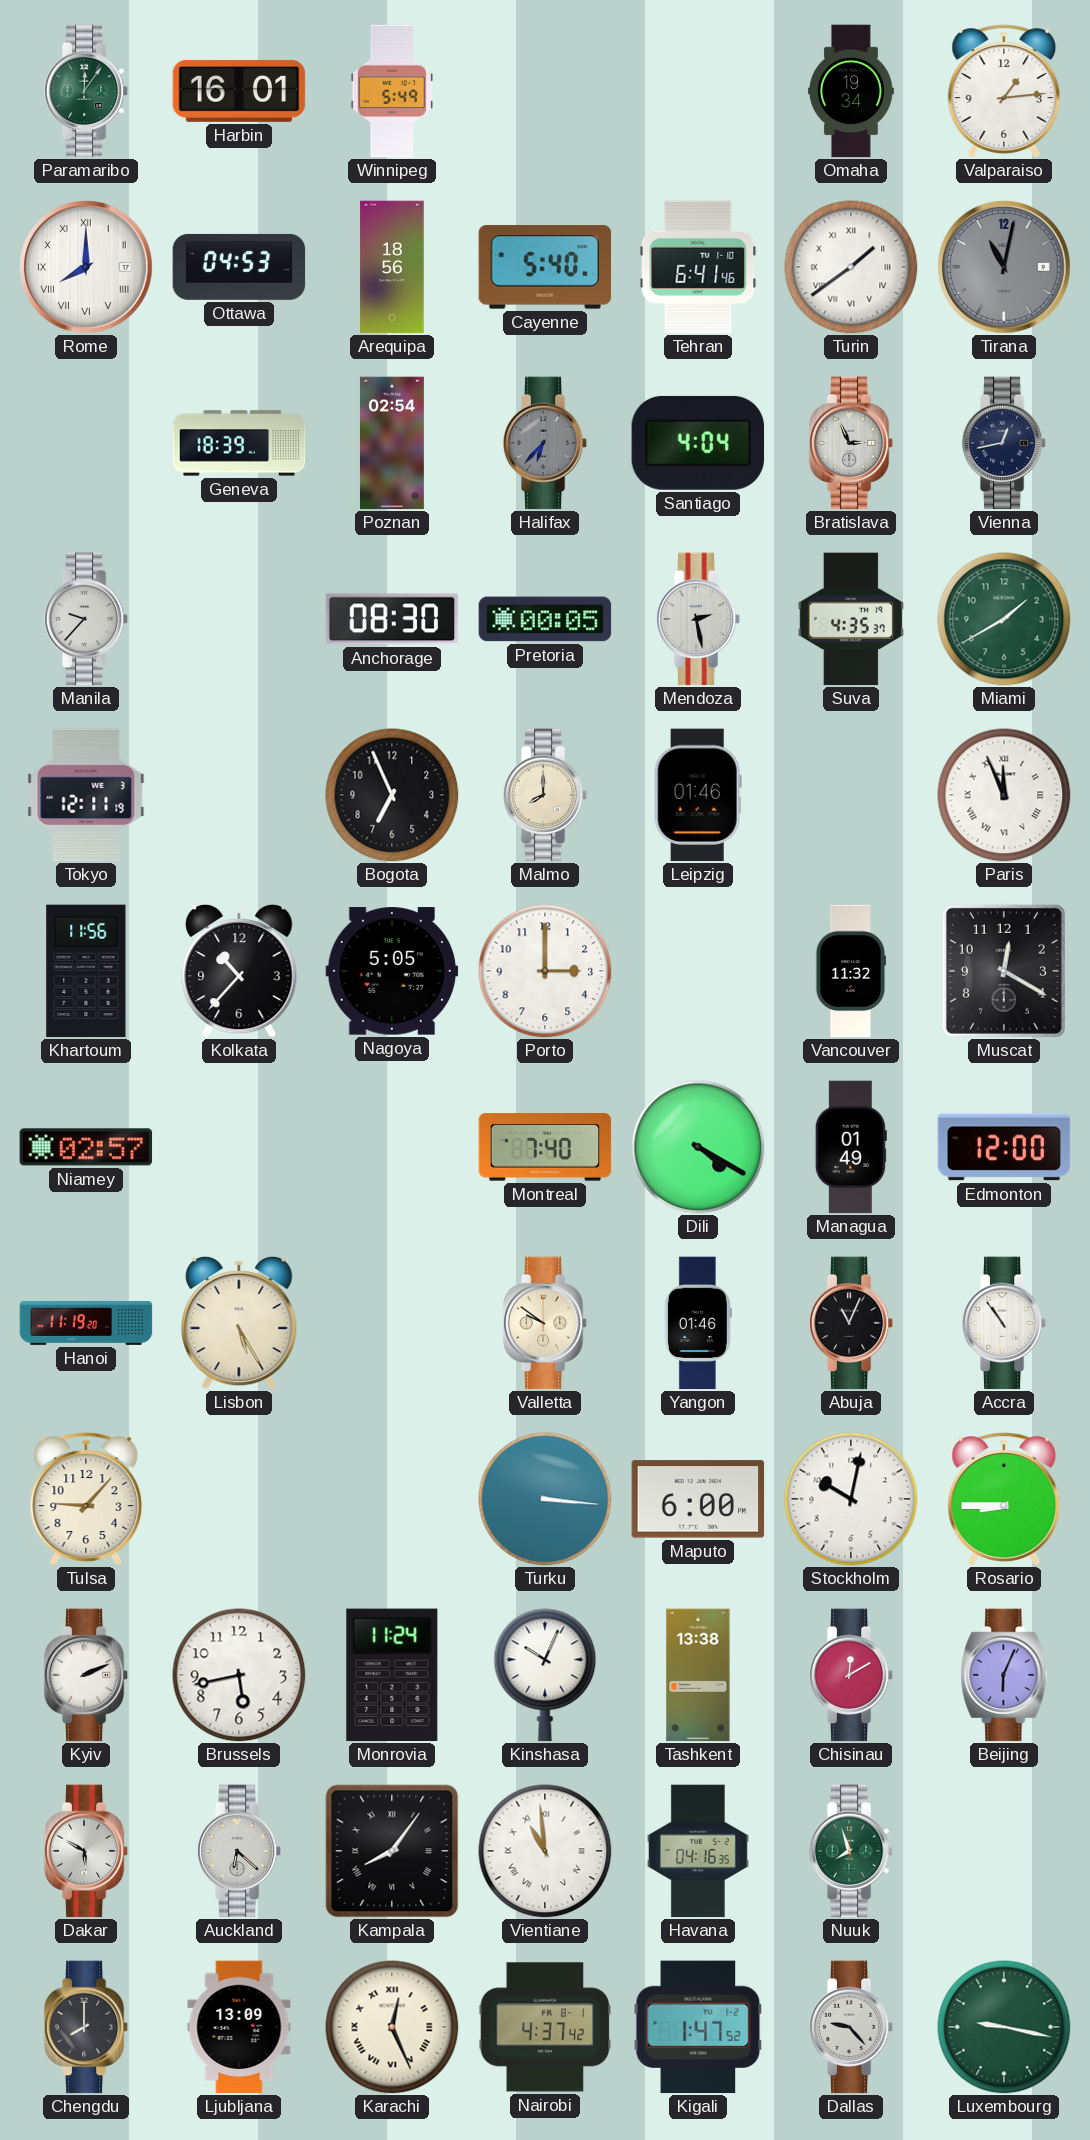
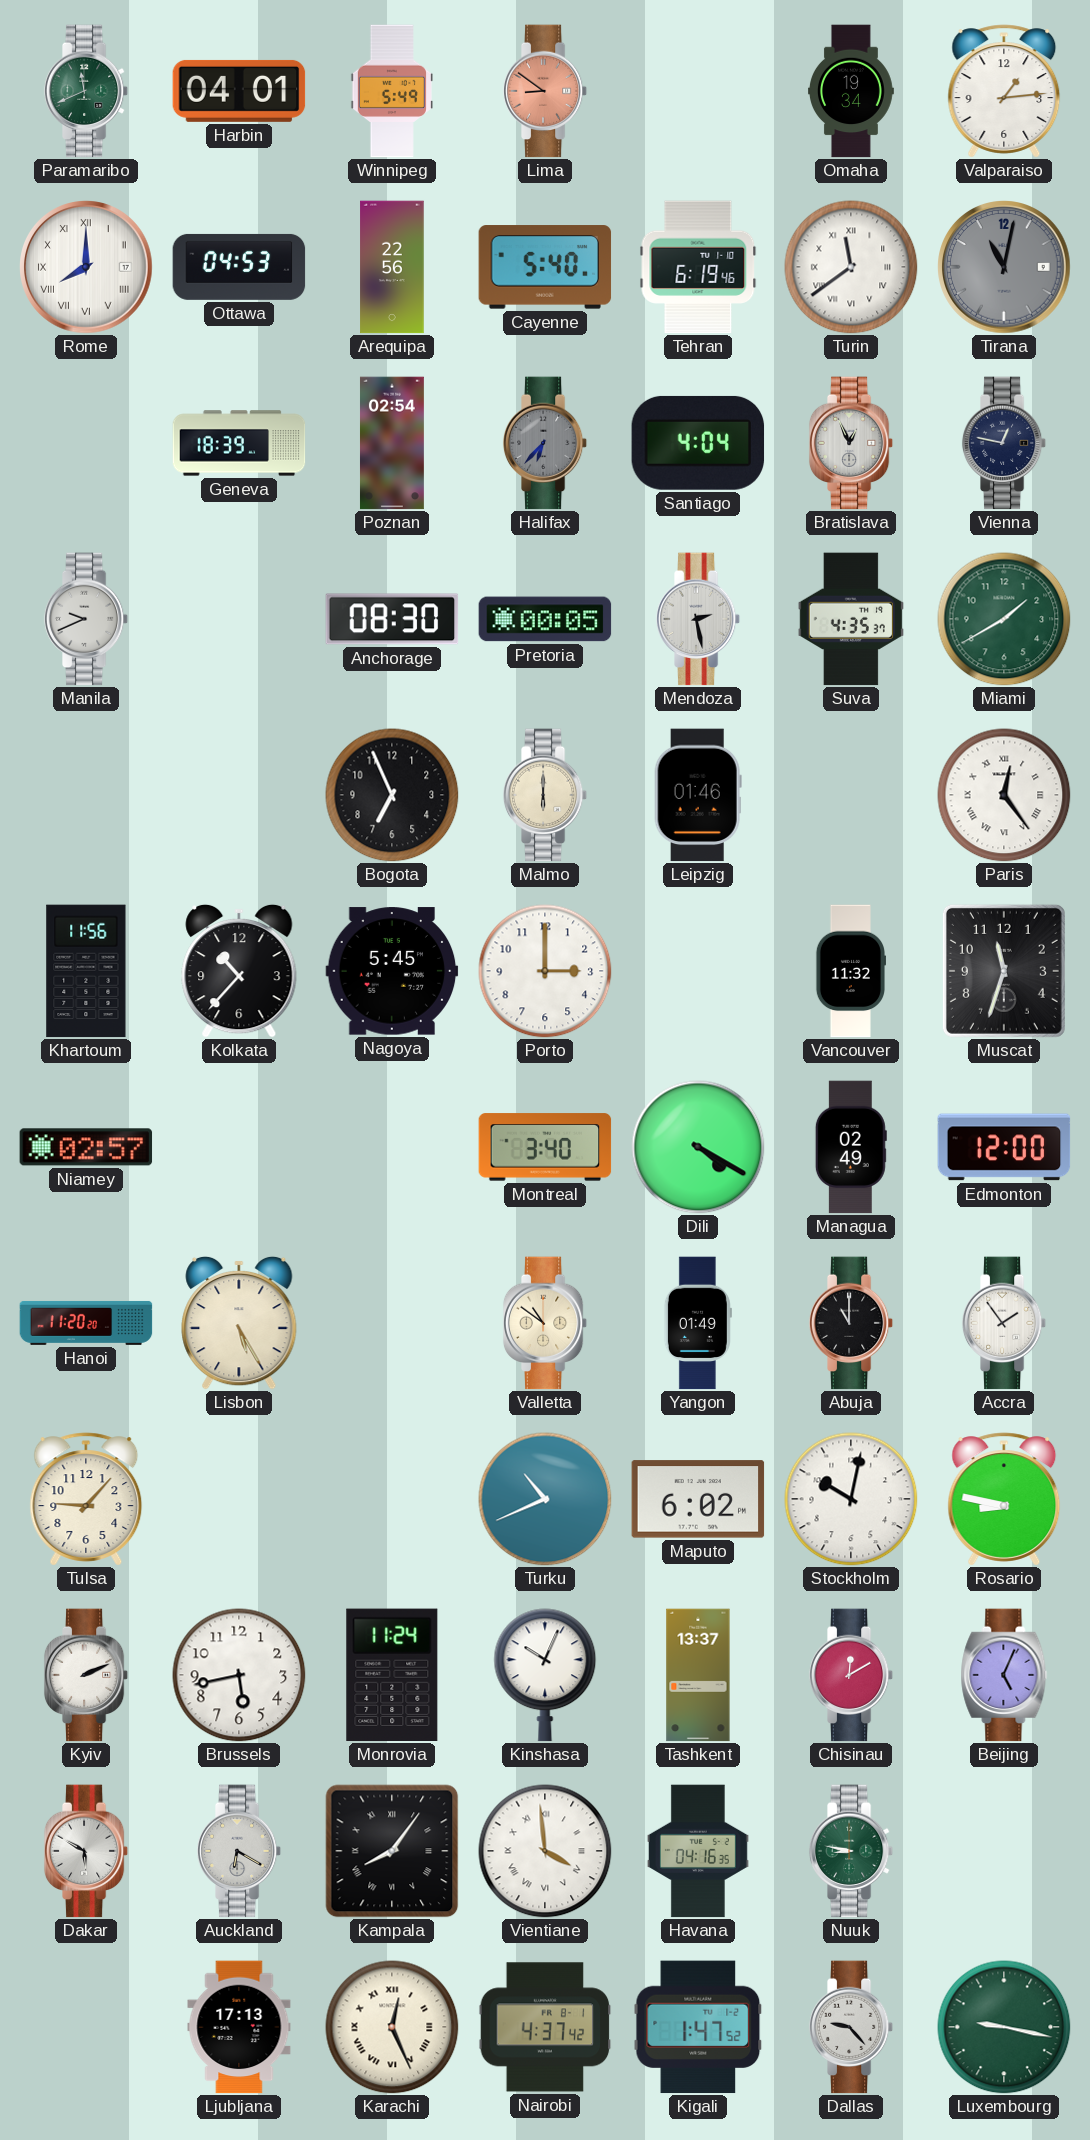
Paramaribo: 12:06 -> 11:41
Harbin: 16:01 -> 04:01
Lima: none -> 8:51
Arequipa: 18:56 -> 22:56
Tehran: 6:41 -> 6:19
Turin: 1:39 -> 11:39
Bratislava: 2:56 -> 12:56
Vienna: 12:43 -> 12:47
Manila: 9:37 -> 9:41
Tokyo: 12:11 -> none
Malmo: 8:00 -> 6:00
Paris: 11:56 -> 12:24
Nagoya: 5:05 -> 5:45
Muscat: 12:20 -> 11:33
Montreal: 7:40 -> 3:40
Managua: 01:49 -> 02:49
Hanoi: 11:19 -> 11:20
Valletta: 9:51 -> 10:51
Yangon: 01:46 -> 01:49
Abuja: 11:04 -> 11:00
Accra: 10:54 -> 1:54
Turku: 3:16 -> 10:41
Maputo: 6:00 -> 6:02
Rosario: 8:45 -> 8:47
Tashkent: 13:38 -> 13:37
Beijing: 6:04 -> 5:04
Auckland: 6:22 -> 6:20
Vientiane: 10:59 -> 3:59
Nuuk: 7:57 -> 8:47
Chengdu: 8:00 -> none
Ljubljana: 13:09 -> 17:13
